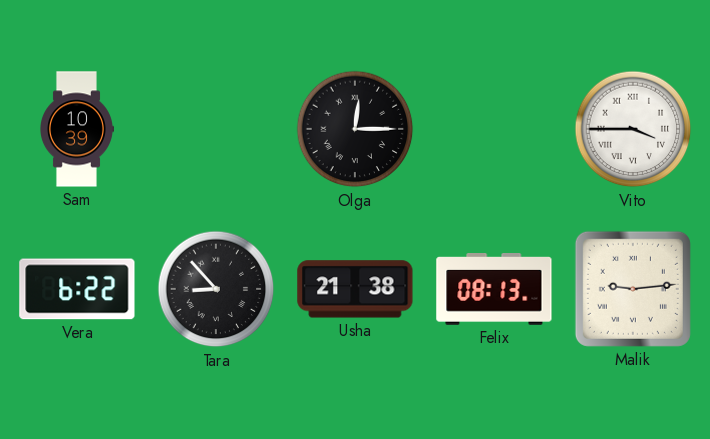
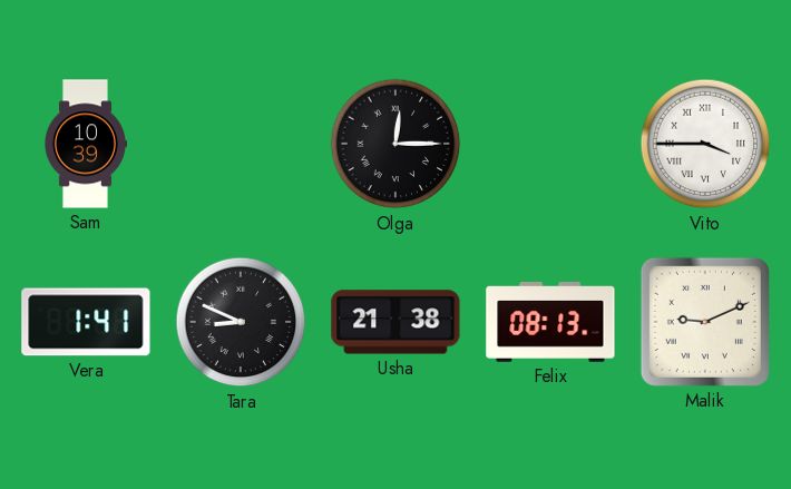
Vera: 6:22 -> 1:41
Tara: 8:53 -> 8:49
Malik: 9:14 -> 9:11
